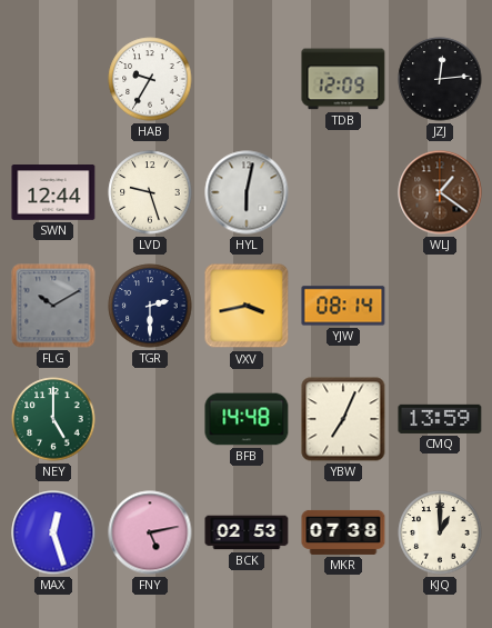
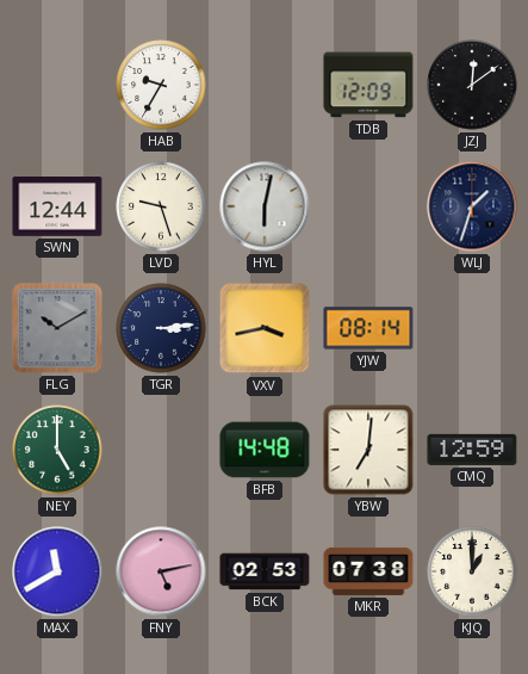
JZJ: 12:14 -> 12:09
WLJ: 1:21 -> 1:33
WLJ dial: brown -> navy
TGR: 2:30 -> 3:14
YBW: 7:04 -> 7:01
CMQ: 13:59 -> 12:59
MAX: 12:27 -> 11:40
